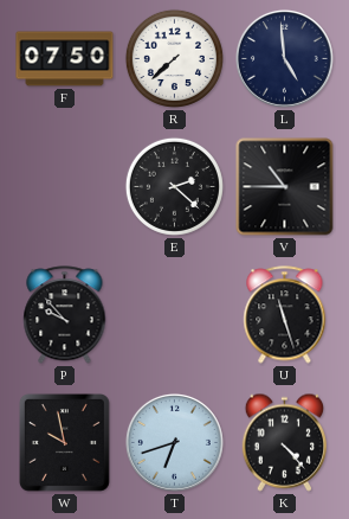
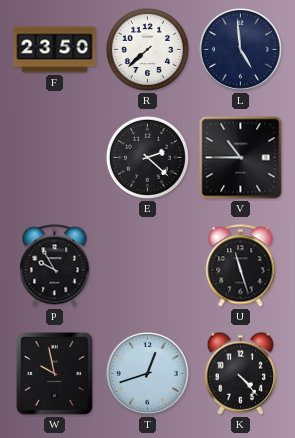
F: 07:50 -> 23:50
P: 9:53 -> 9:55
T: 6:42 -> 12:42
